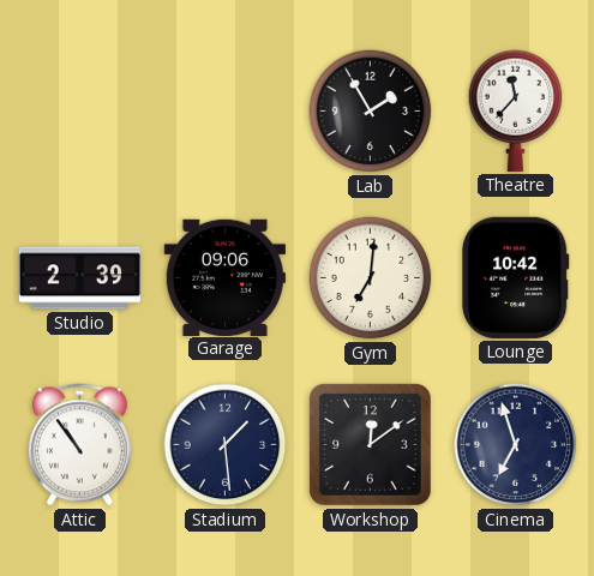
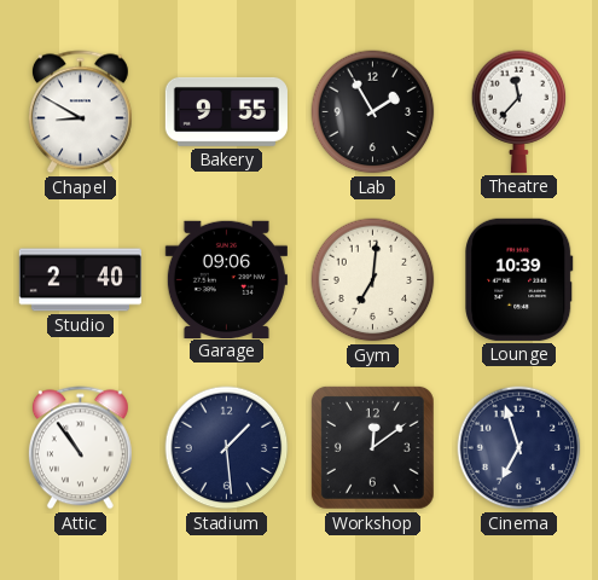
Chapel: none -> 8:50
Bakery: none -> 9:55
Studio: 2:39 -> 2:40
Lounge: 10:42 -> 10:39
